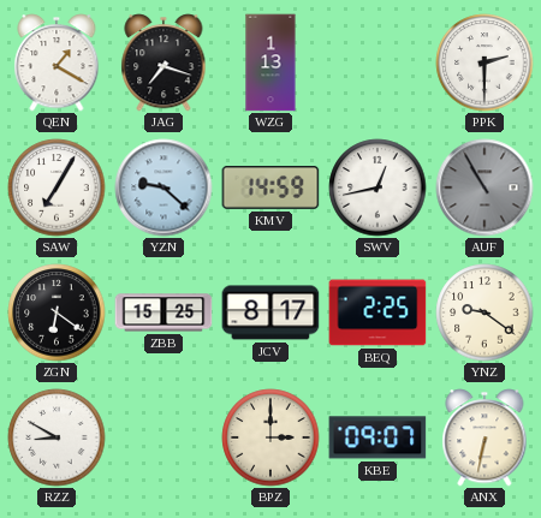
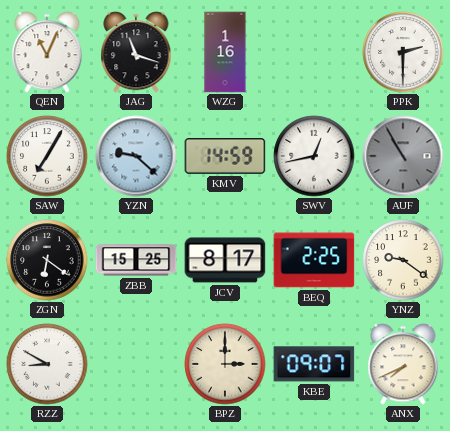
QEN: 1:20 -> 11:04
JAG: 7:18 -> 11:18
WZG: 1:13 -> 1:16
ANX: 6:32 -> 7:41
